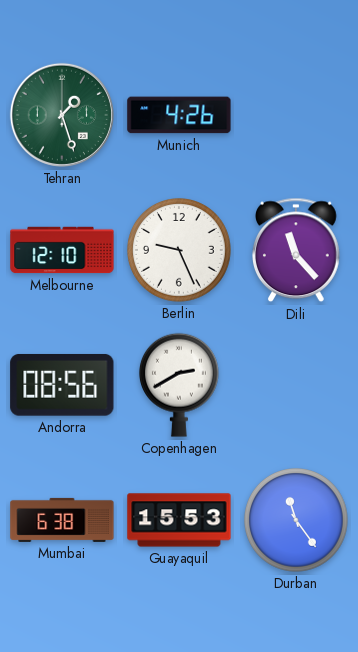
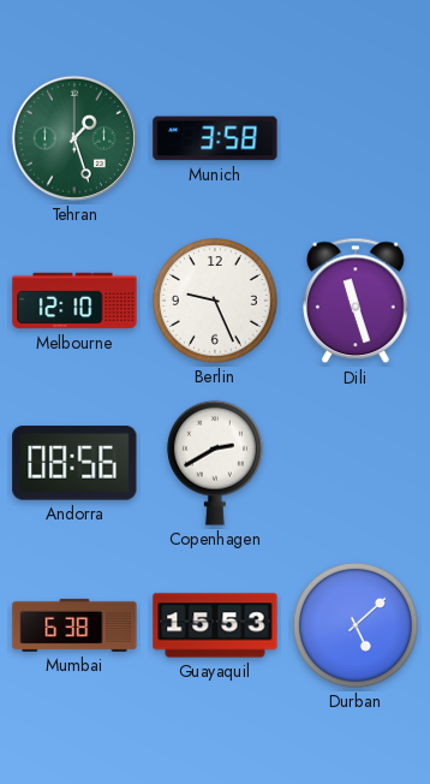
Munich: 4:26 -> 3:58
Dili: 11:23 -> 11:27
Durban: 11:24 -> 5:08
